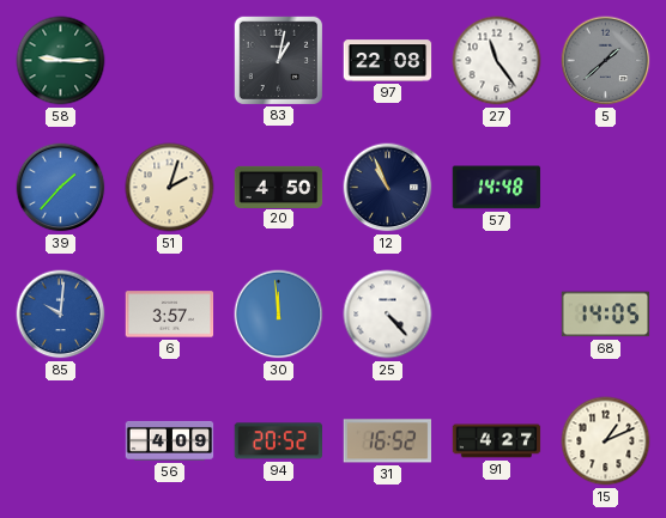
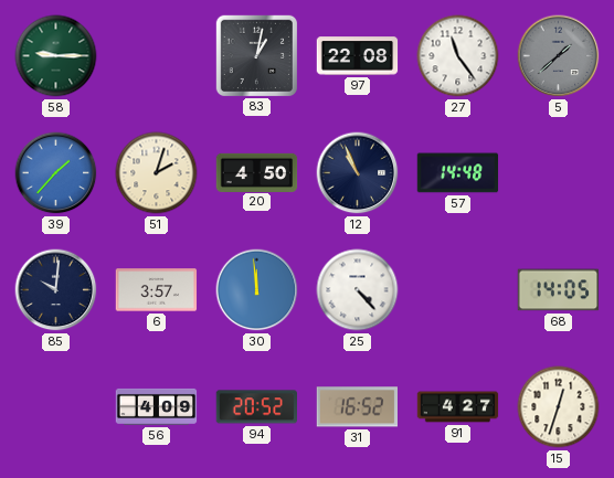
85 dial: blue -> navy
15: 1:11 -> 12:33
